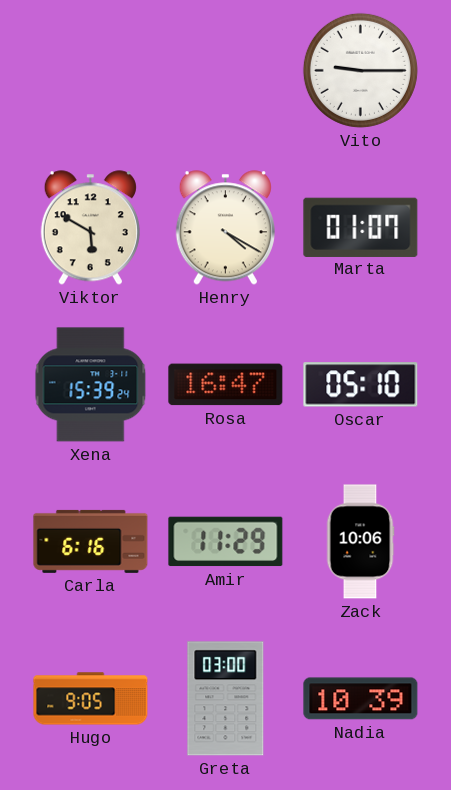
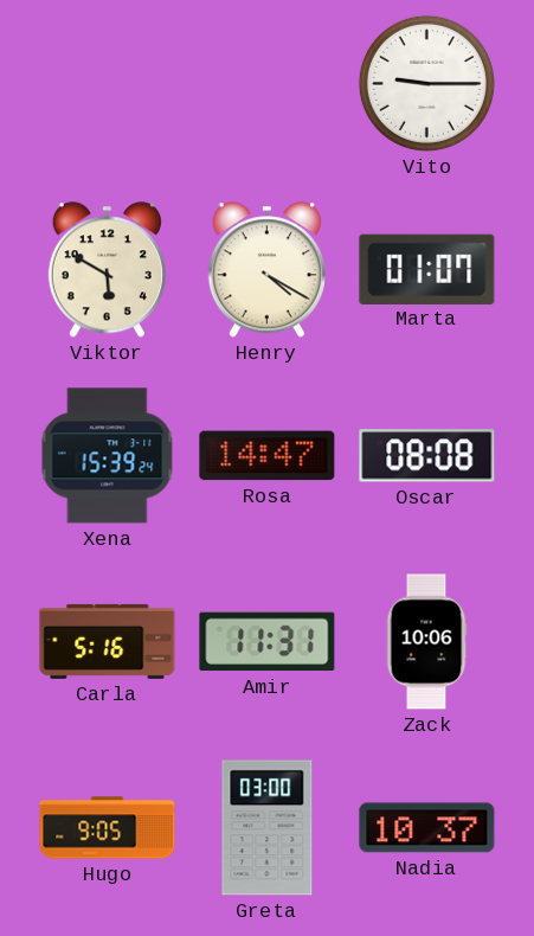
Rosa: 16:47 -> 14:47
Oscar: 05:10 -> 08:08
Carla: 6:16 -> 5:16
Amir: 11:29 -> 11:31
Nadia: 10:39 -> 10:37
